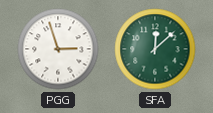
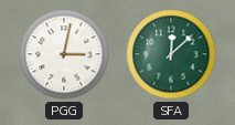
PGG: 2:57 -> 3:02
